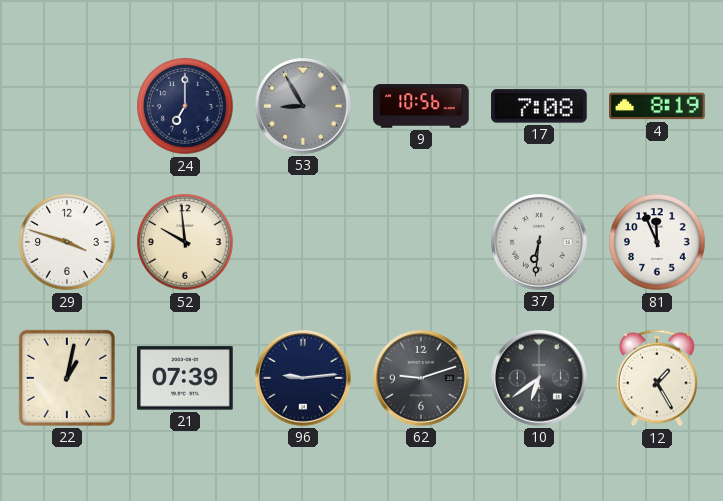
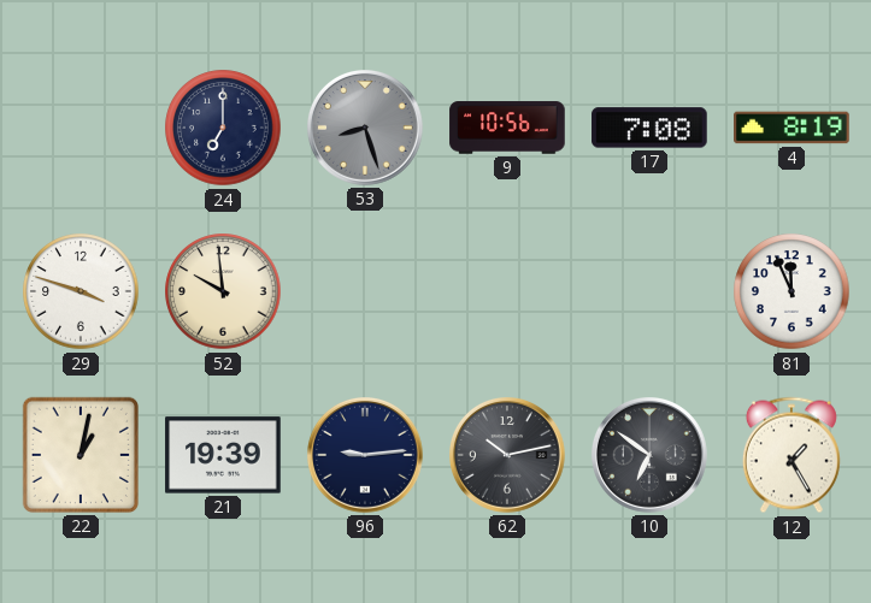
53: 8:55 -> 8:27
37: 6:31 -> none
21: 07:39 -> 19:39
62: 9:12 -> 10:13
10: 6:39 -> 6:51
